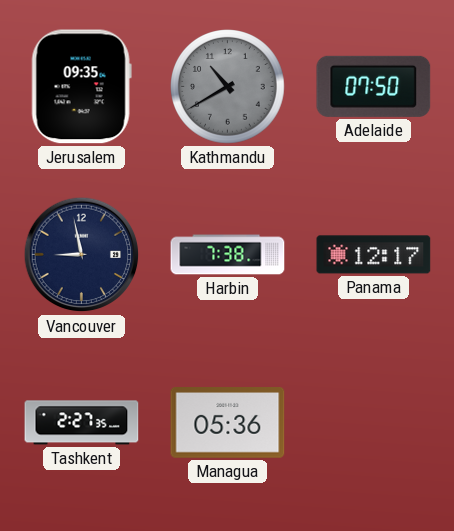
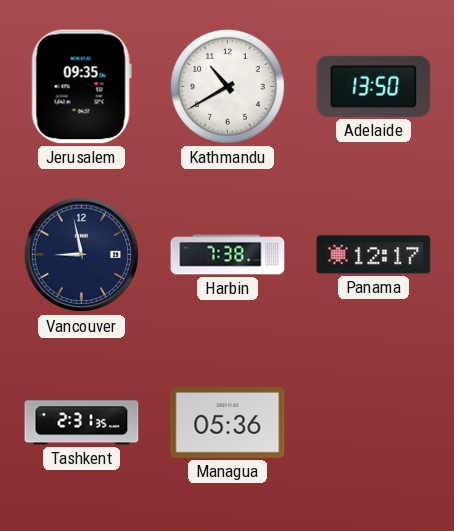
Kathmandu dial: grey -> white
Adelaide: 07:50 -> 13:50
Tashkent: 2:27 -> 2:31
